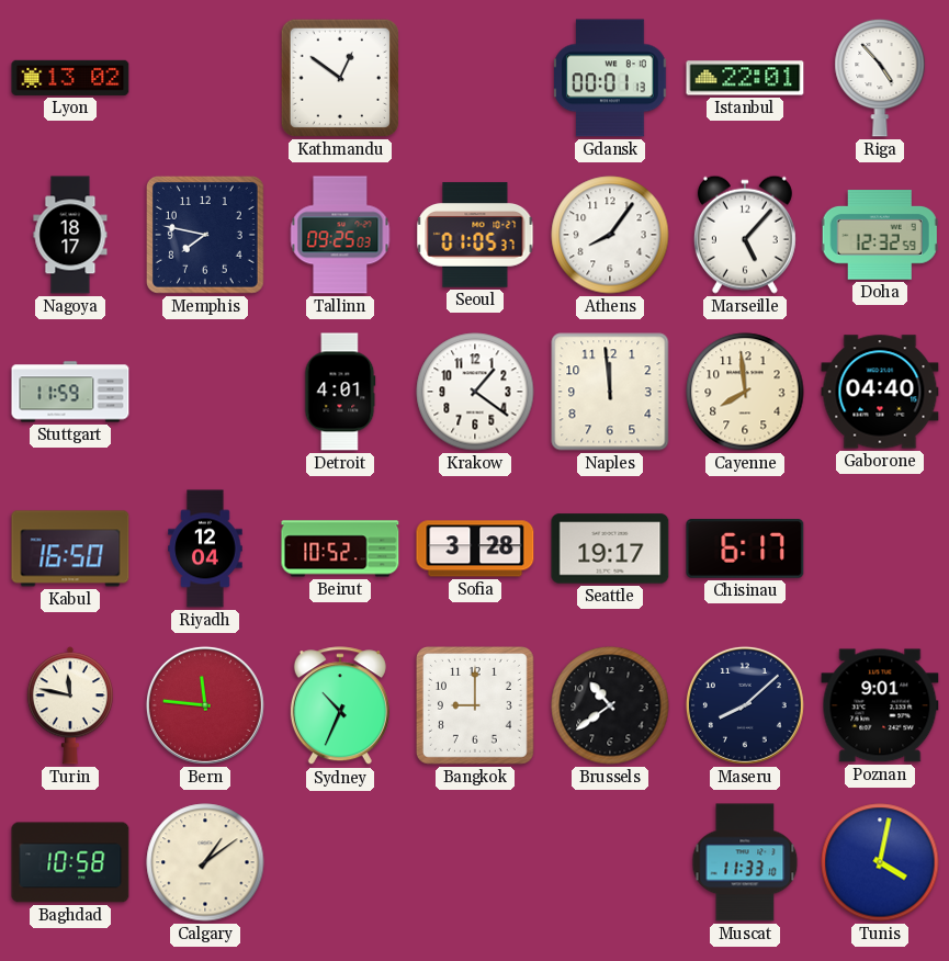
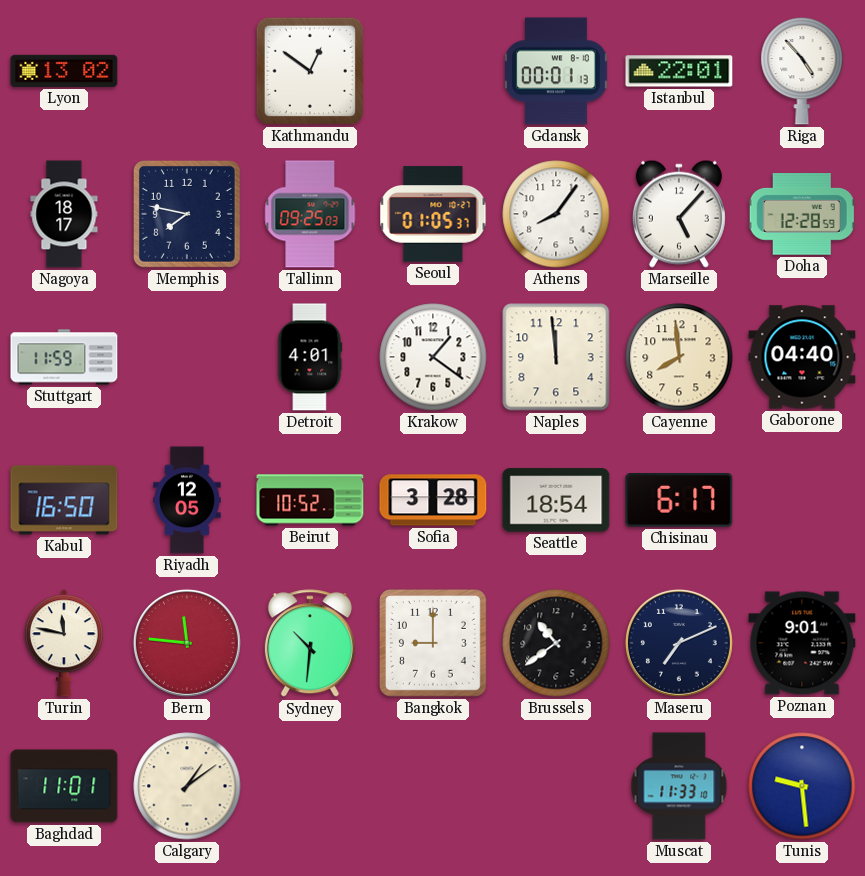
Doha: 12:32 -> 12:28
Riyadh: 12:04 -> 12:05
Seattle: 19:17 -> 18:54
Sydney: 10:34 -> 10:31
Maseru: 8:08 -> 7:11
Baghdad: 10:58 -> 11:01
Tunis: 4:02 -> 9:29
